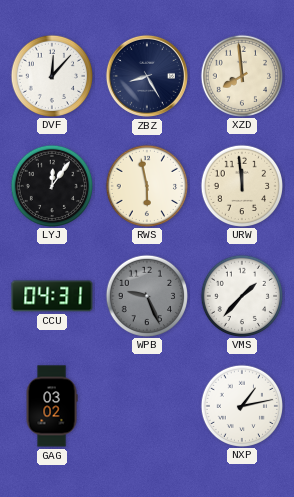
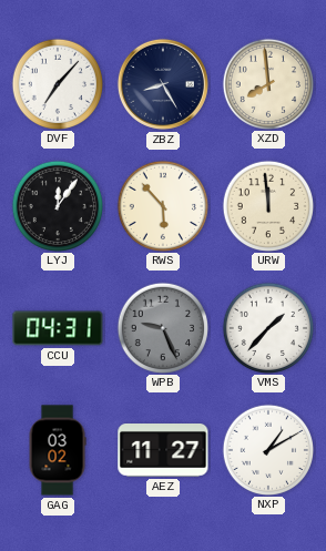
DVF: 12:07 -> 7:07
RWS: 5:58 -> 5:53
AEZ: none -> 11:27
NXP: 1:13 -> 1:10
